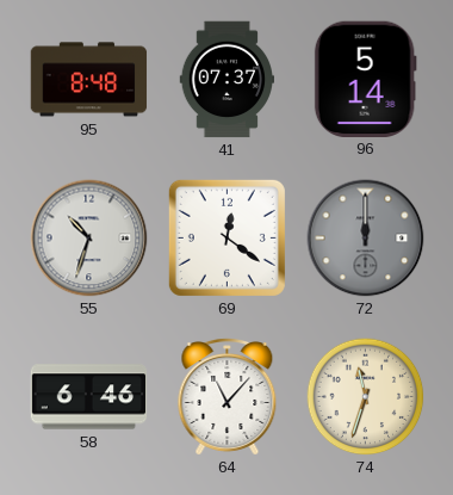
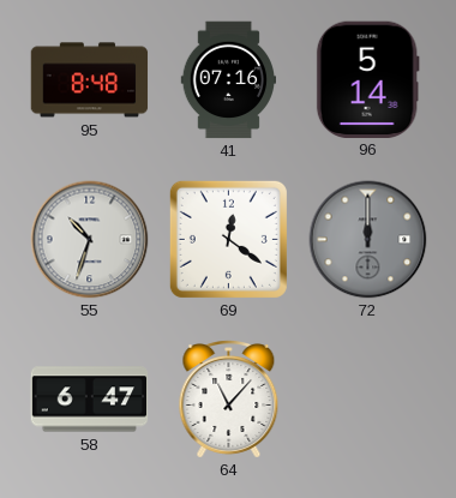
41: 07:37 -> 07:16
58: 6:46 -> 6:47
74: 11:33 -> none
